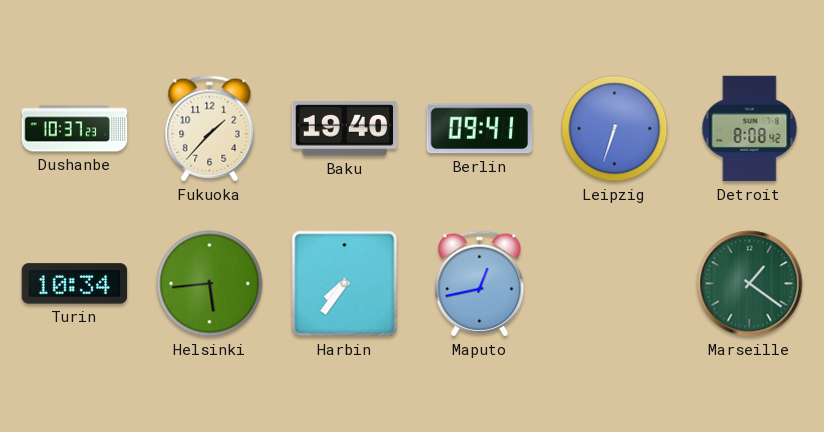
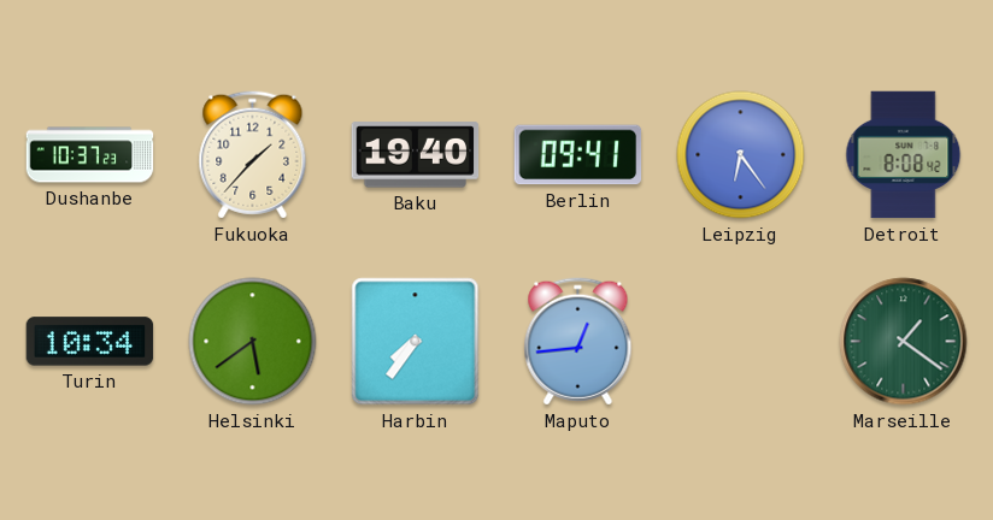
Leipzig: 6:33 -> 6:24
Helsinki: 5:44 -> 5:39
Maputo: 12:43 -> 12:44
